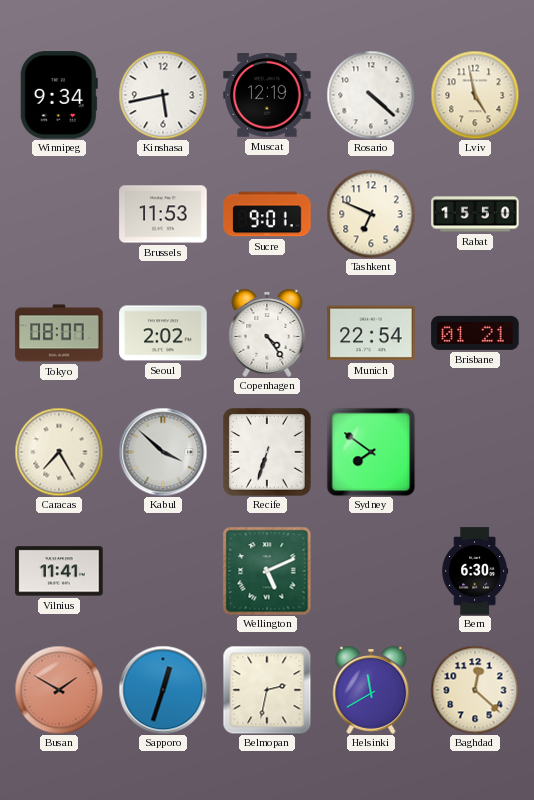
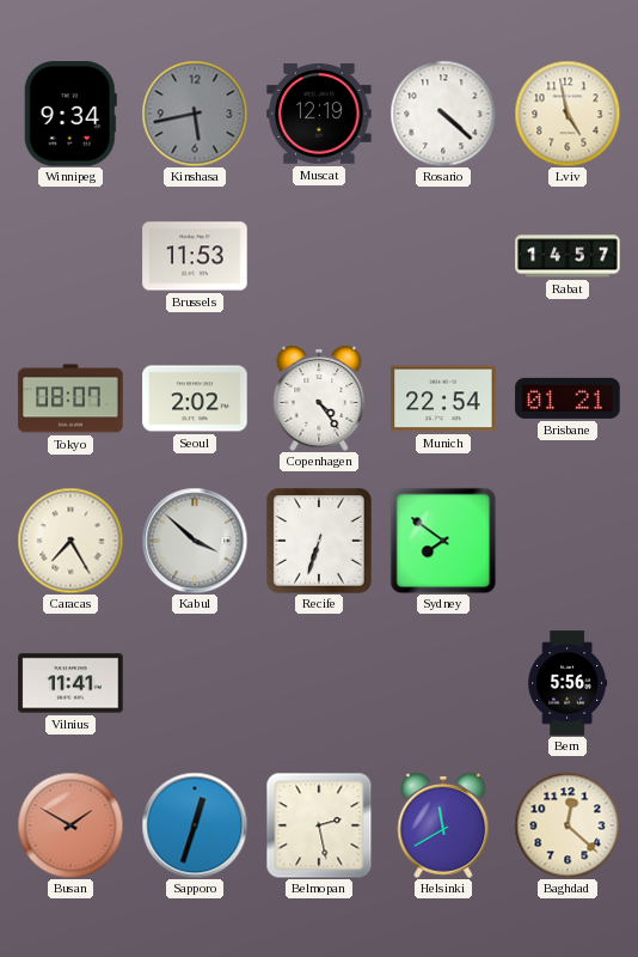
Kinshasa dial: white -> grey
Sucre: 9:01 -> none
Tashkent: 6:49 -> none
Rabat: 15:50 -> 14:57
Wellington: 5:11 -> none
Bern: 6:30 -> 5:56
Belmopan: 2:32 -> 2:28
